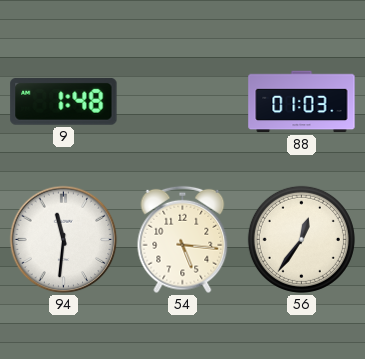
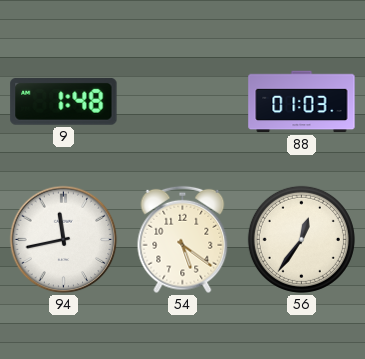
94: 11:31 -> 11:43
54: 5:16 -> 5:21
